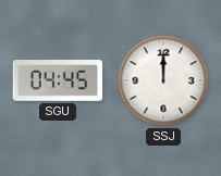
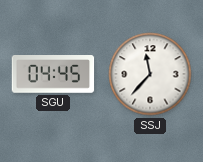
SSJ: 12:00 -> 11:37
